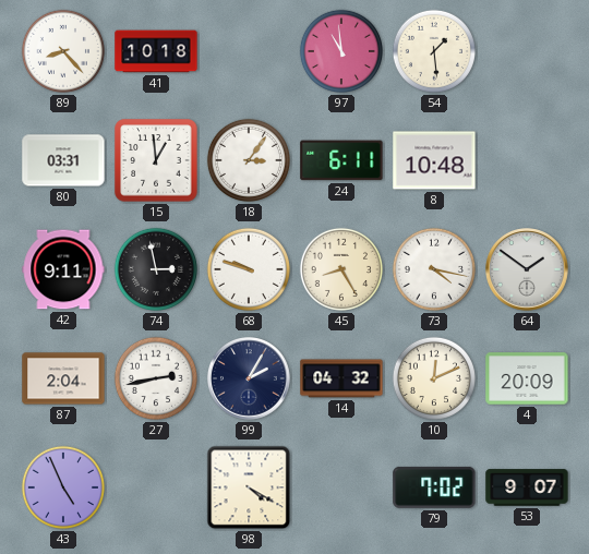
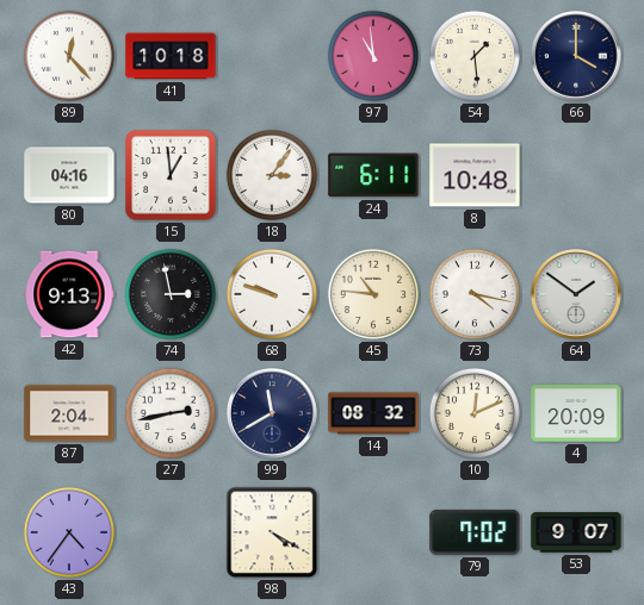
89: 8:23 -> 12:23
66: none -> 4:00
80: 03:31 -> 04:16
42: 9:11 -> 9:13
45: 8:25 -> 10:46
99: 2:05 -> 11:40
14: 04:32 -> 08:32
43: 4:56 -> 4:36
